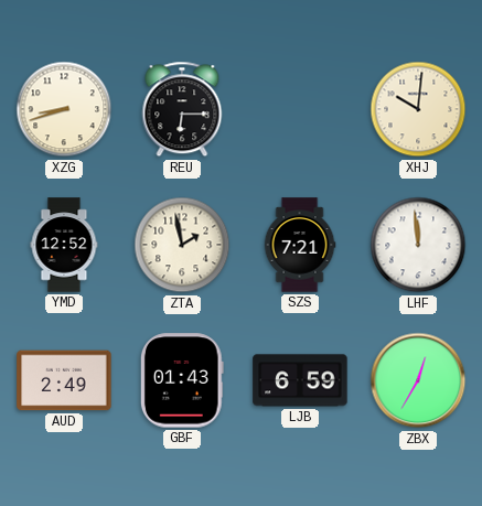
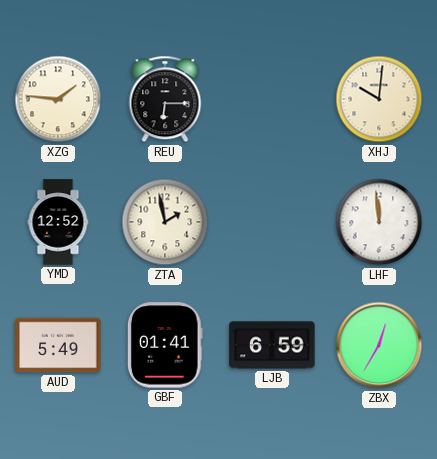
XZG: 8:42 -> 1:46
SZS: 7:21 -> none
AUD: 2:49 -> 5:49
GBF: 01:43 -> 01:41
